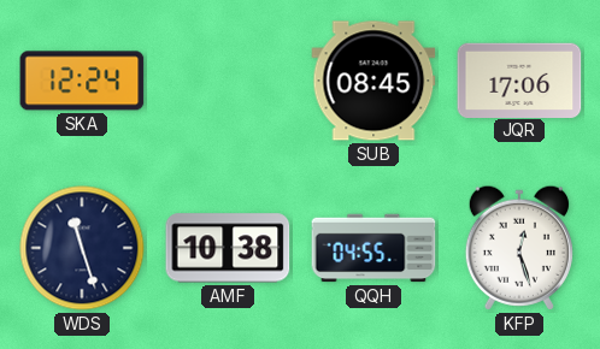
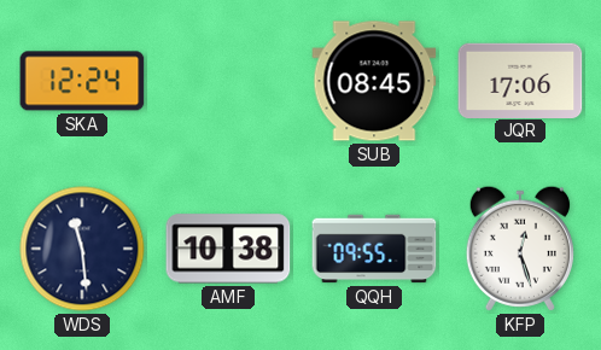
WDS: 11:27 -> 11:29
QQH: 04:55 -> 09:55
